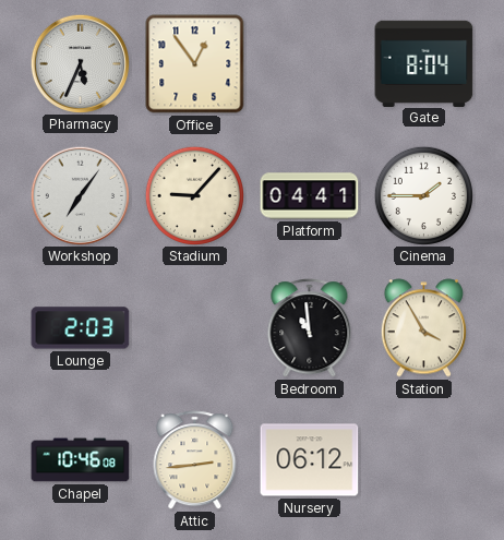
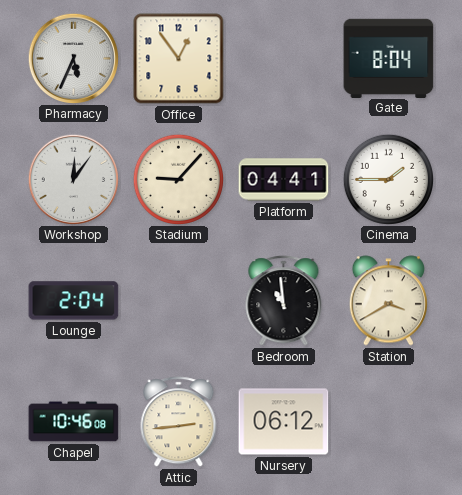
Workshop: 7:06 -> 12:06
Lounge: 2:03 -> 2:04
Station: 3:55 -> 3:40
